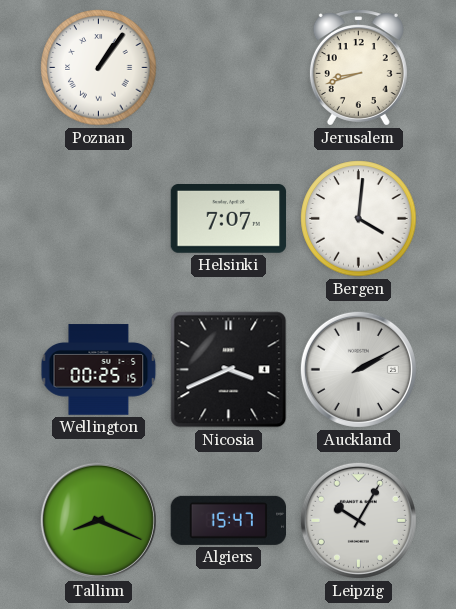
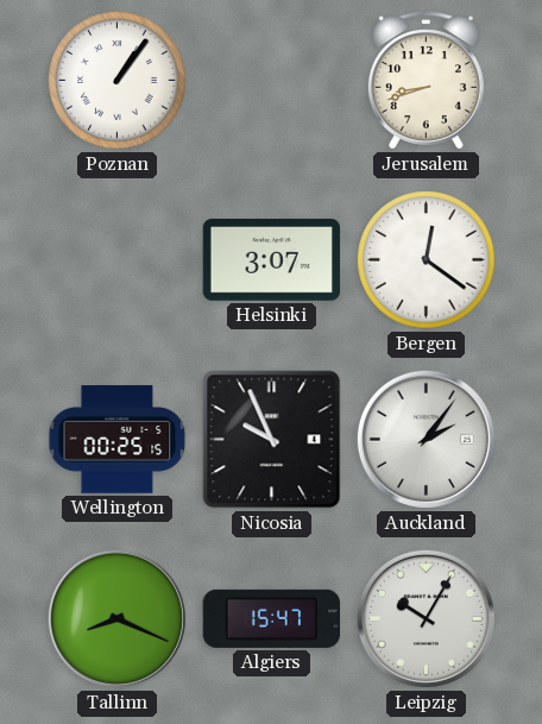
Helsinki: 7:07 -> 3:07
Bergen: 4:01 -> 12:21
Nicosia: 3:41 -> 9:56
Auckland: 2:10 -> 2:06
